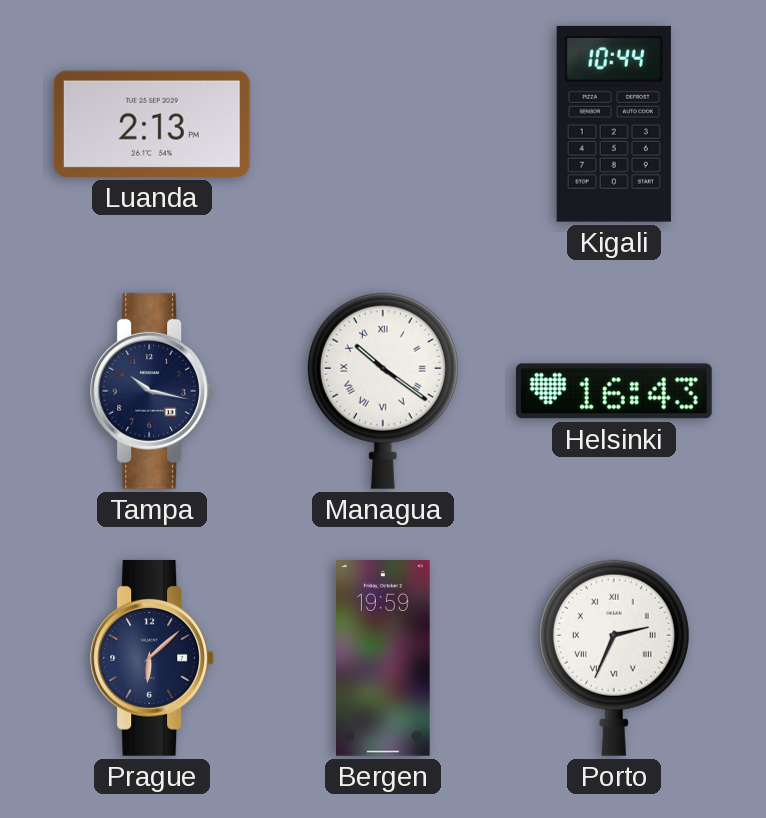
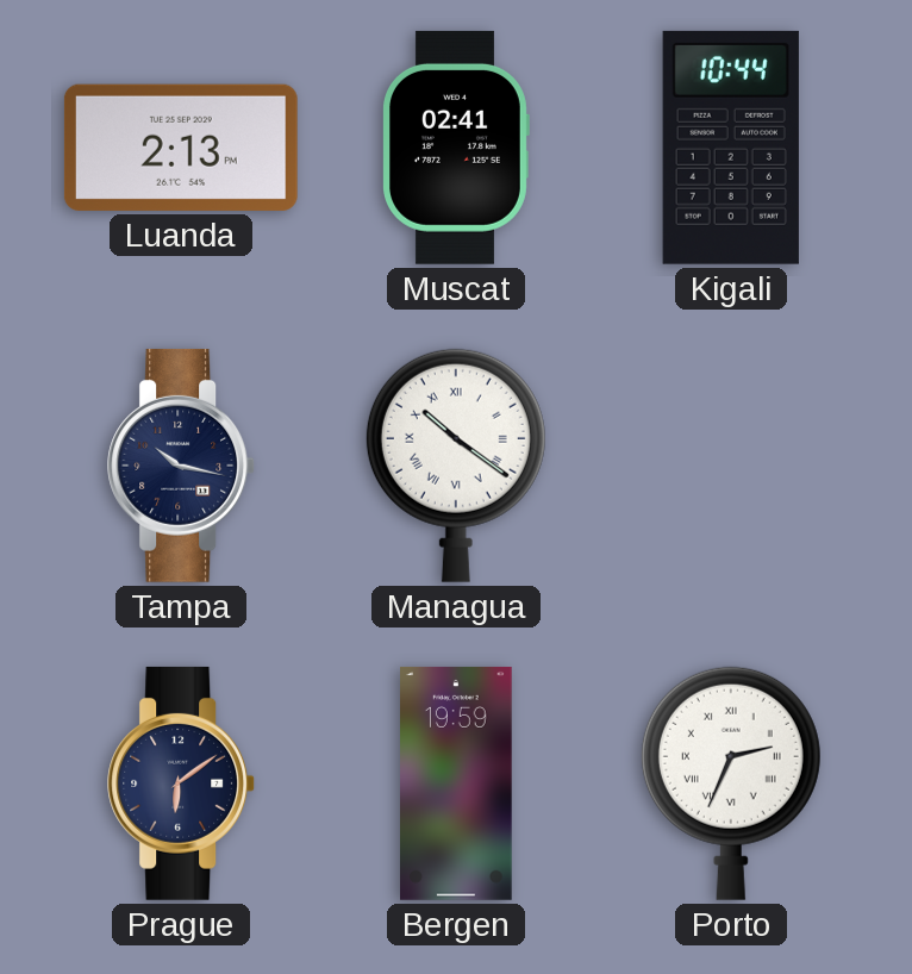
Muscat: none -> 02:41
Helsinki: 16:43 -> none
Prague: 6:08 -> 6:09
